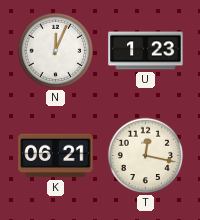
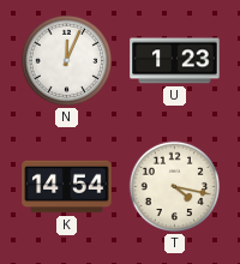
K: 06:21 -> 14:54
T: 12:17 -> 4:17
